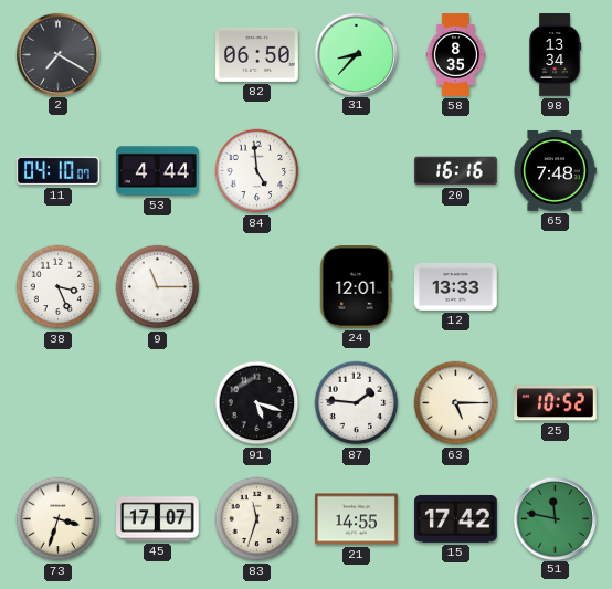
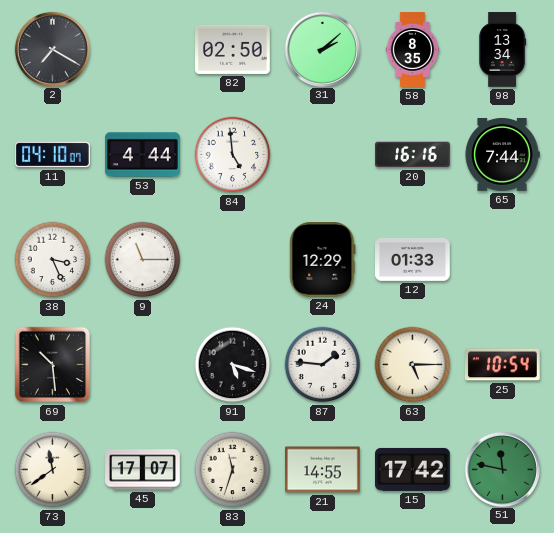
82: 06:50 -> 02:50
31: 8:37 -> 2:08
65: 7:48 -> 7:44
24: 12:01 -> 12:29
12: 13:33 -> 01:33
69: none -> 10:29
25: 10:52 -> 10:54
73: 3:33 -> 11:39
